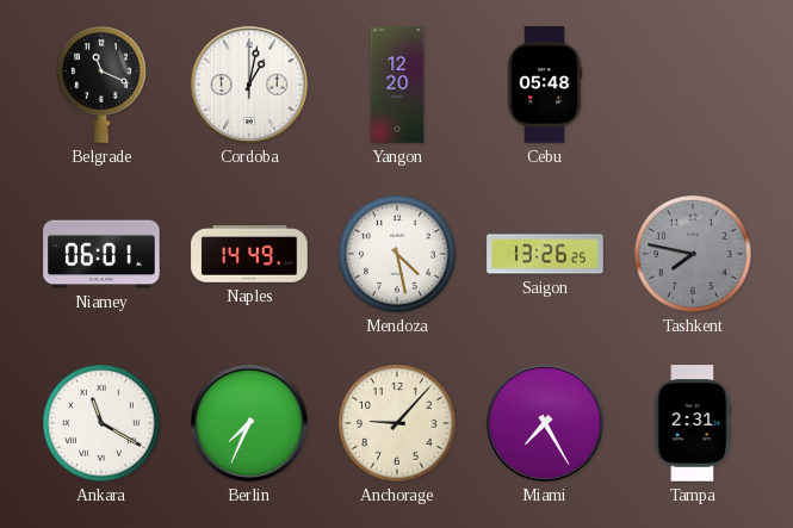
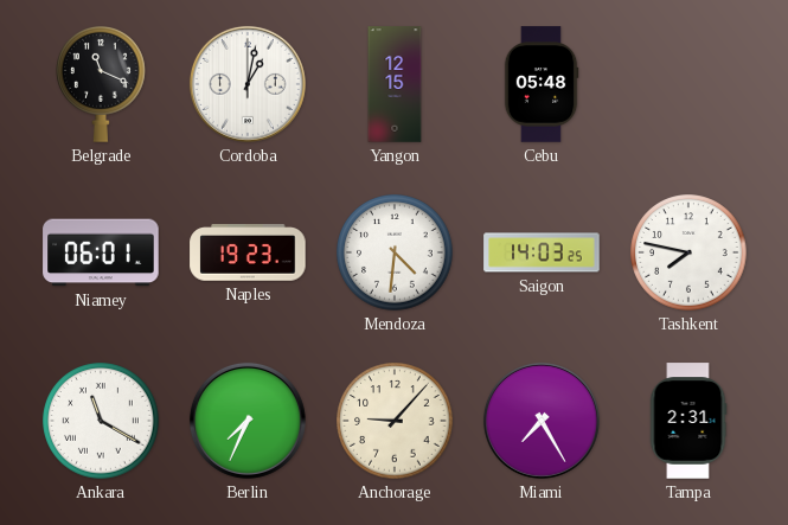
Yangon: 12:20 -> 12:15
Naples: 14:49 -> 19:23
Mendoza: 4:28 -> 4:31
Saigon: 13:26 -> 14:03
Tashkent dial: grey -> white
